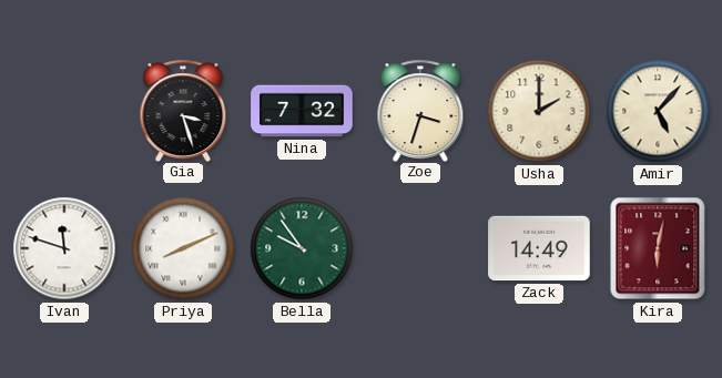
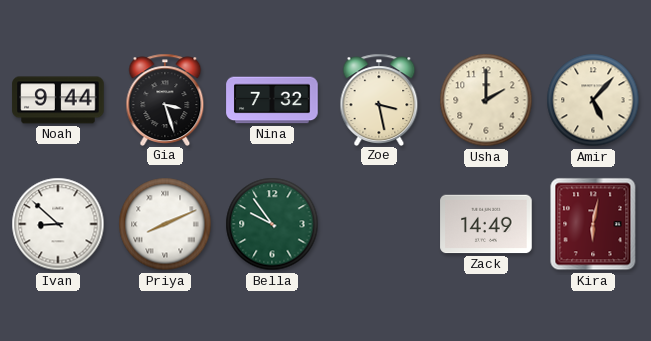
Noah: none -> 9:44
Zoe: 3:33 -> 3:28
Ivan: 11:48 -> 8:52
